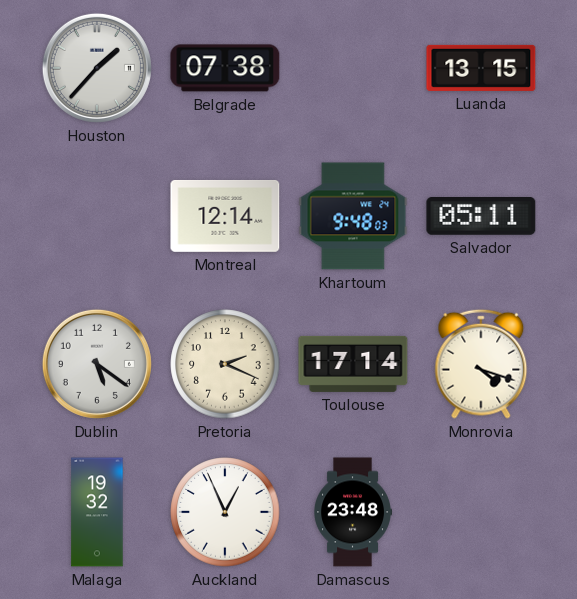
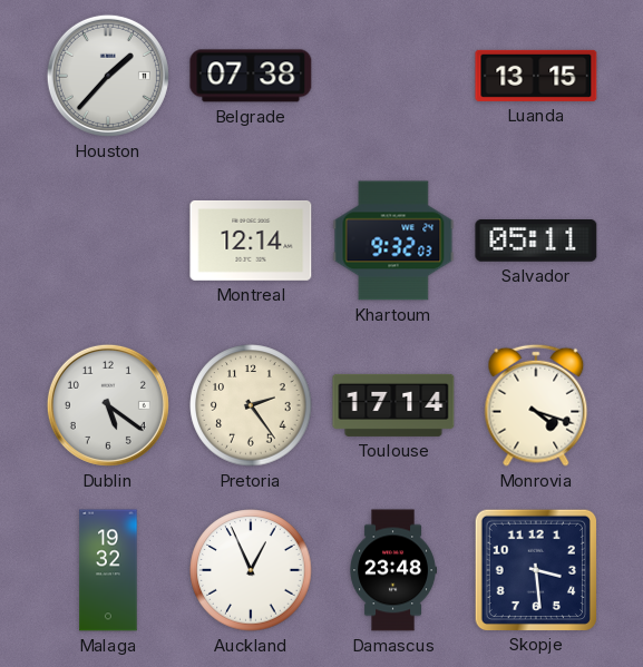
Khartoum: 9:48 -> 9:32
Pretoria: 2:19 -> 2:24
Skopje: none -> 3:29
